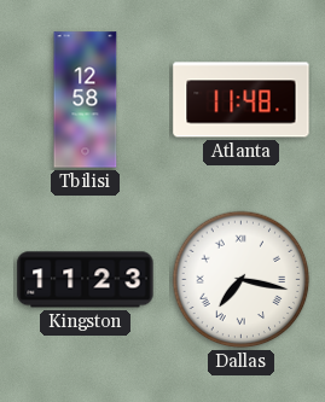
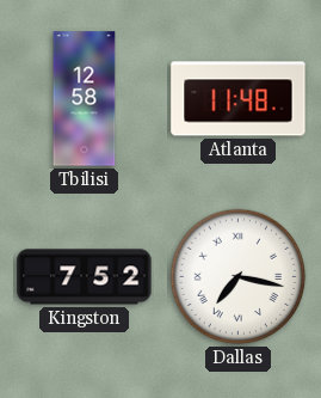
Kingston: 11:23 -> 7:52
